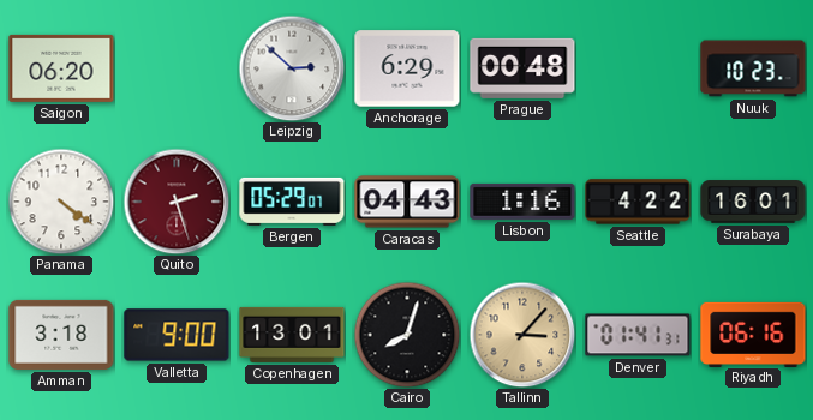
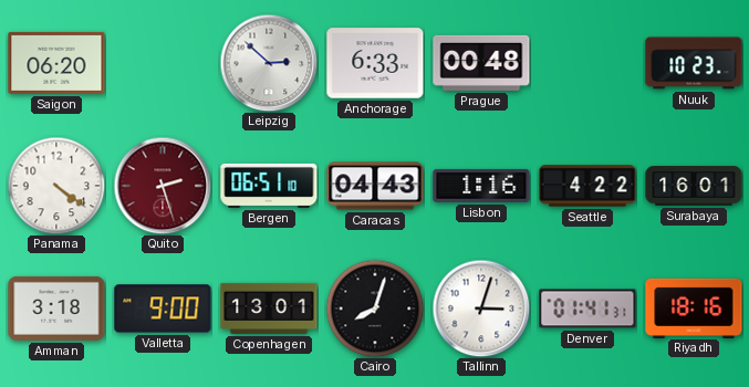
Anchorage: 6:29 -> 6:33
Bergen: 05:29 -> 06:51
Tallinn: 3:07 -> 3:03
Tallinn dial: champagne -> white
Riyadh: 06:16 -> 18:16
